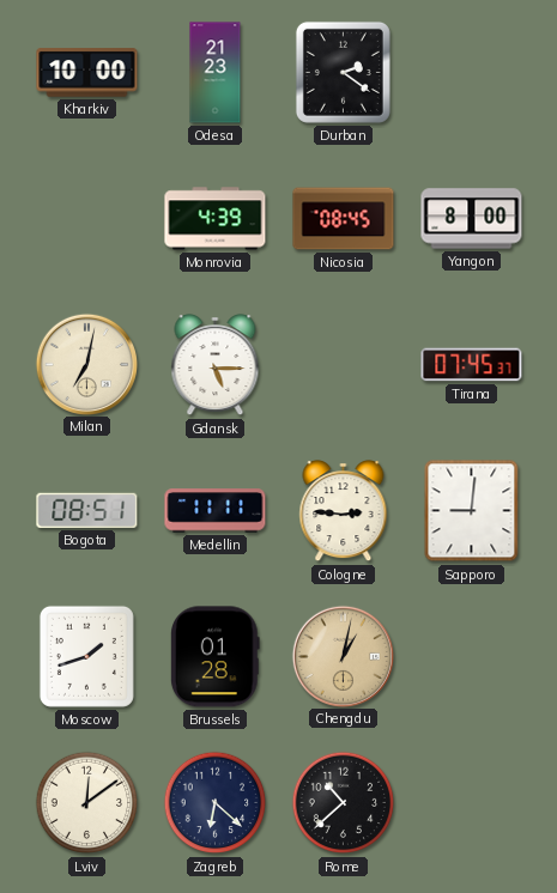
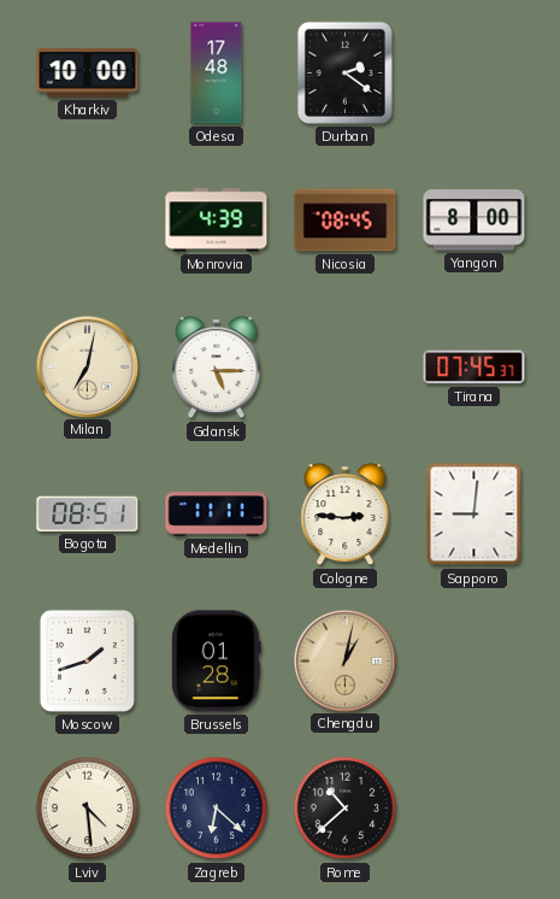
Odesa: 21:23 -> 17:48
Lviv: 12:09 -> 4:29
